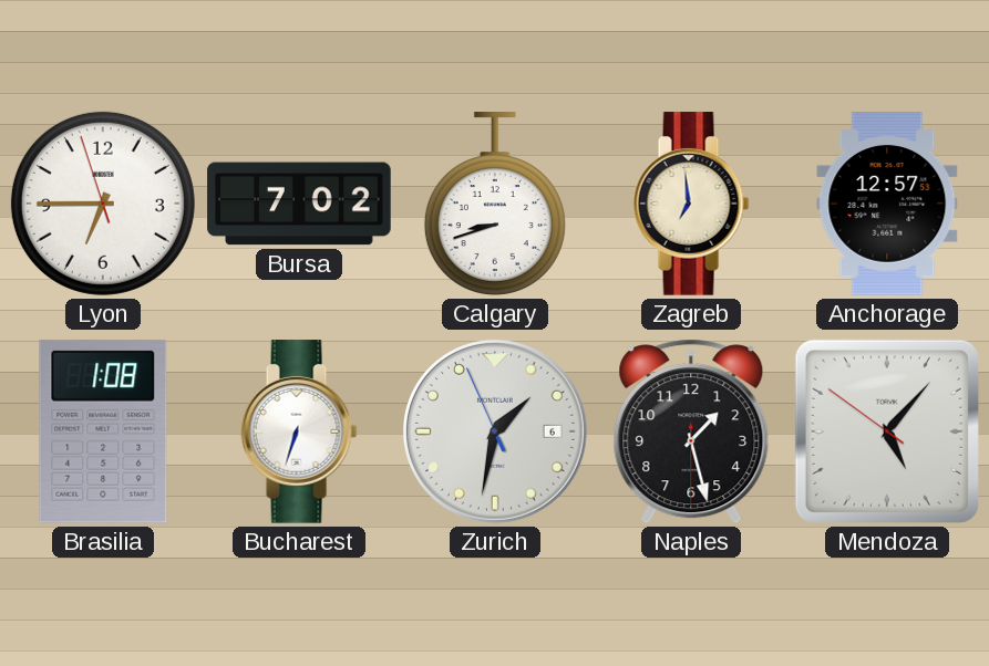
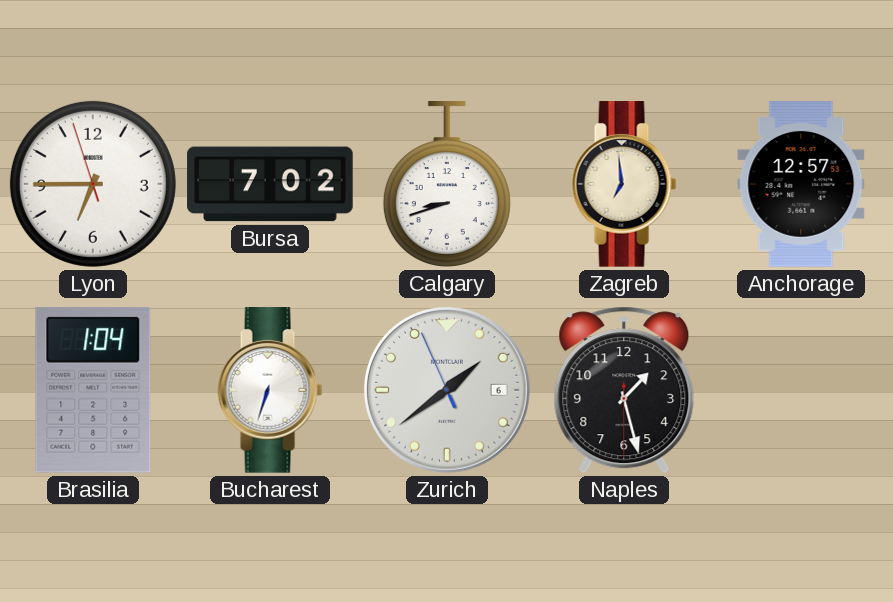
Brasilia: 1:08 -> 1:04
Zurich: 1:31 -> 1:38
Mendoza: 5:06 -> none
